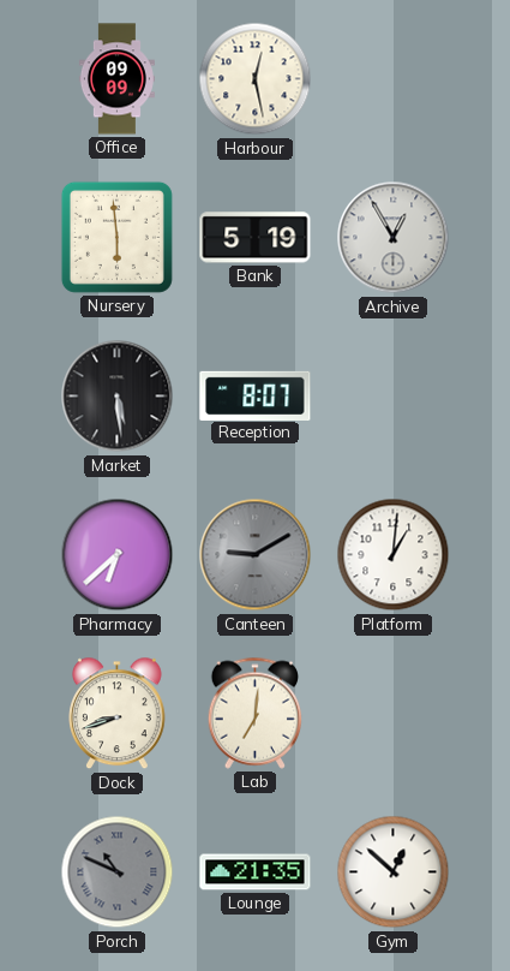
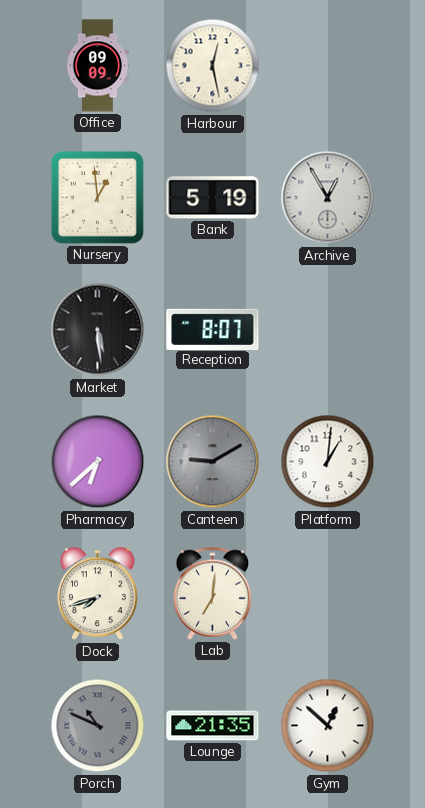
Nursery: 5:59 -> 12:59
Dock: 8:42 -> 7:42
